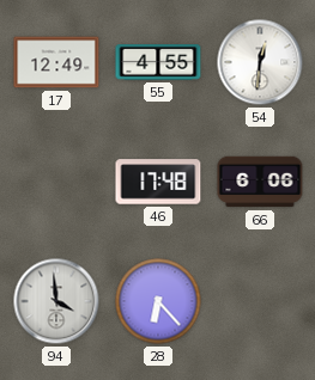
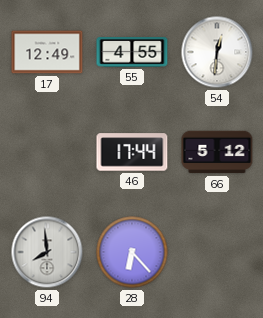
46: 17:48 -> 17:44
66: 6:06 -> 5:12
94: 3:59 -> 7:59
